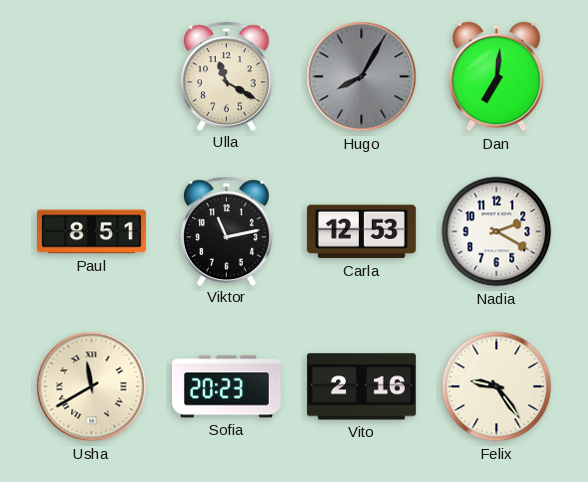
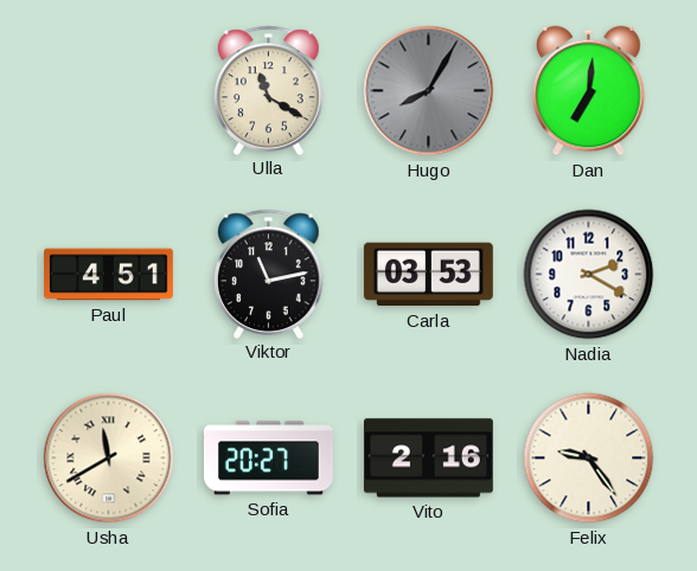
Paul: 8:51 -> 4:51
Carla: 12:53 -> 03:53
Sofia: 20:23 -> 20:27
